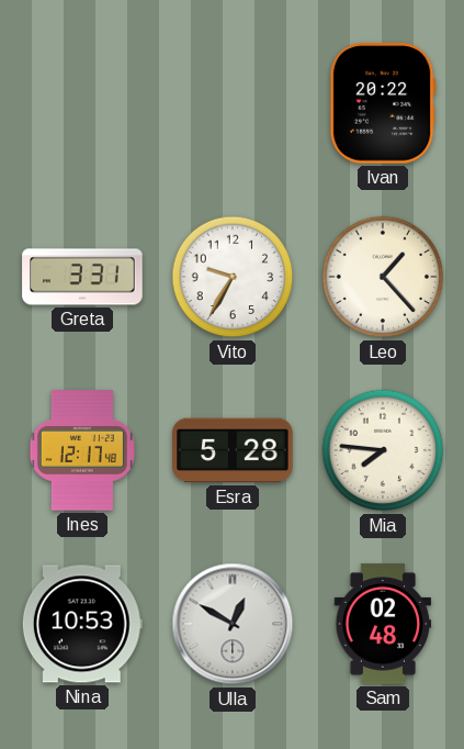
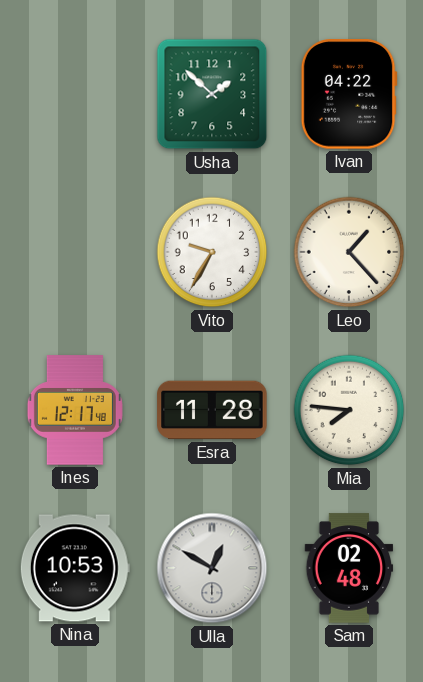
Usha: none -> 1:52
Ivan: 20:22 -> 04:22
Greta: 3:31 -> none
Esra: 5:28 -> 11:28
